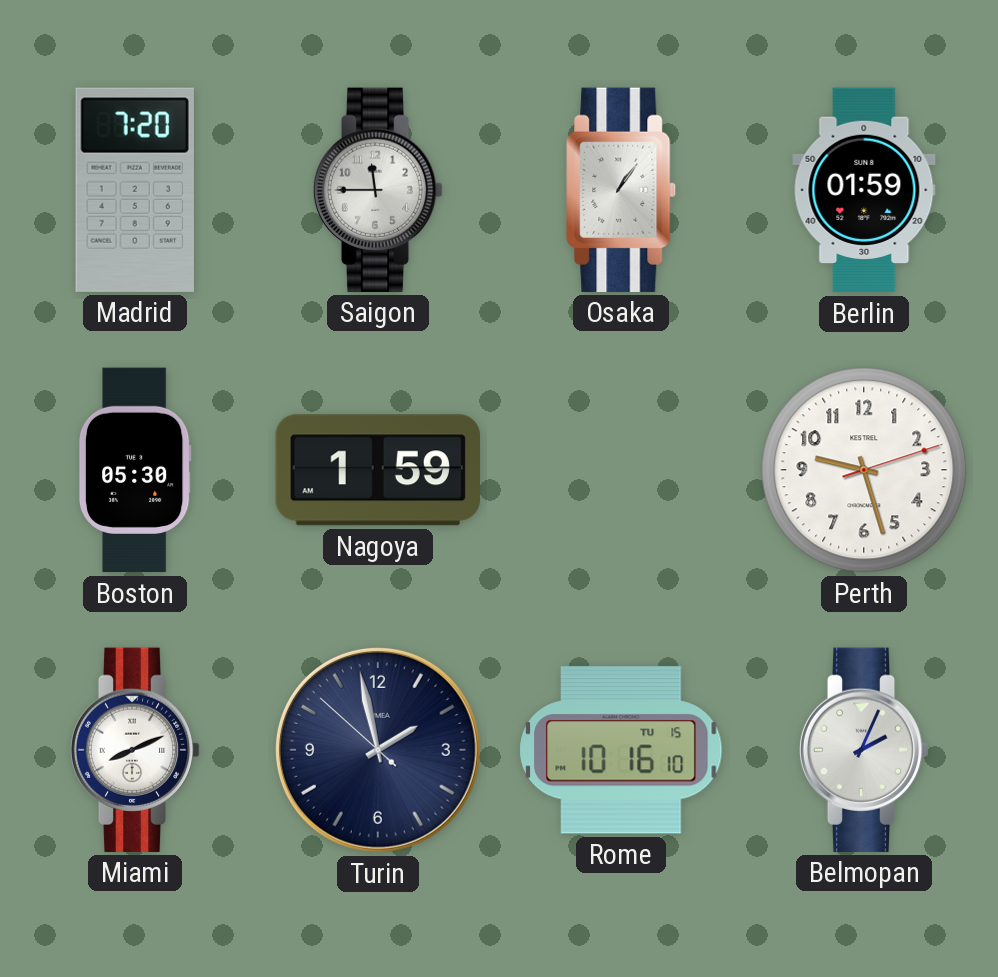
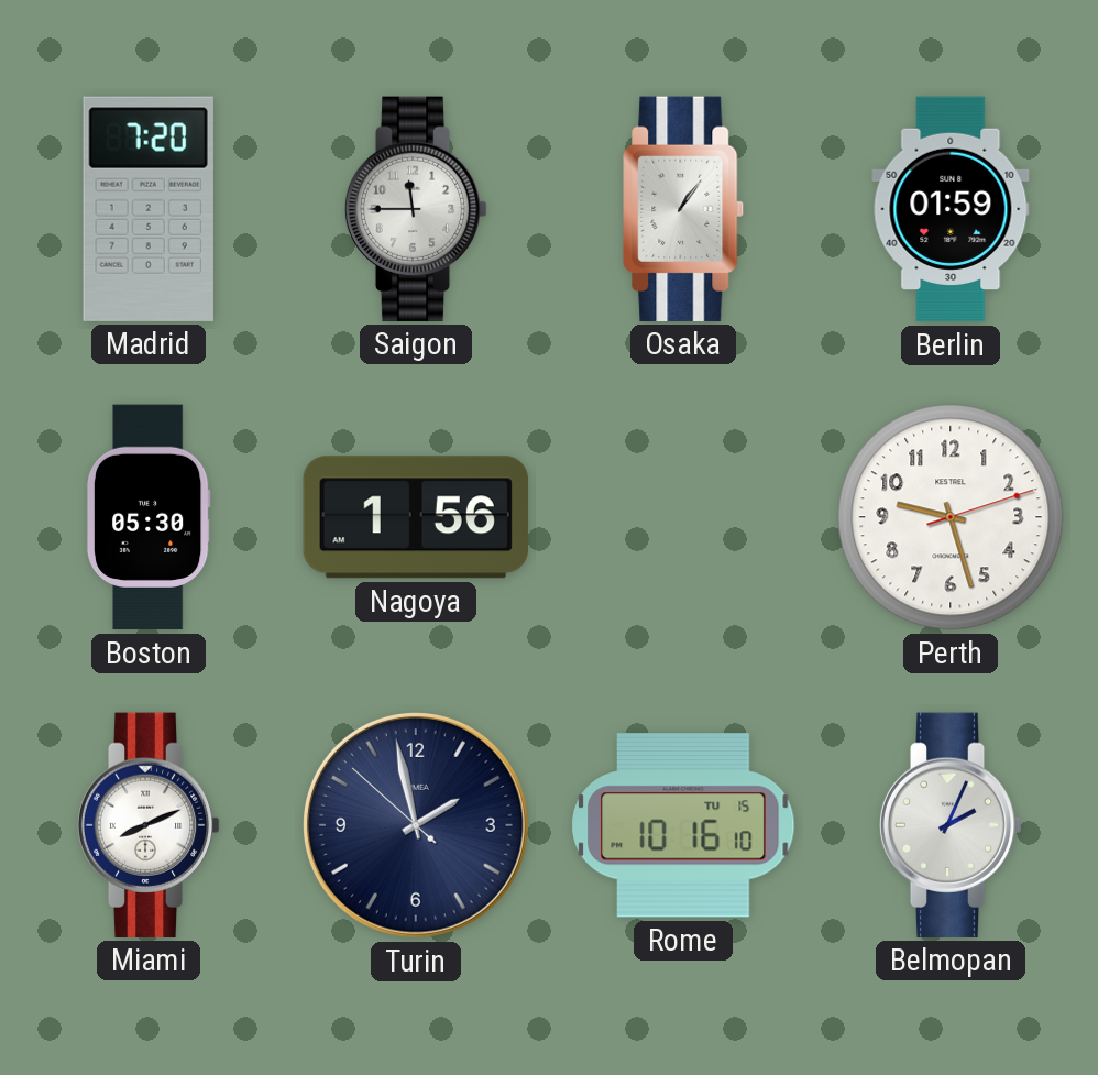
Nagoya: 1:59 -> 1:56
